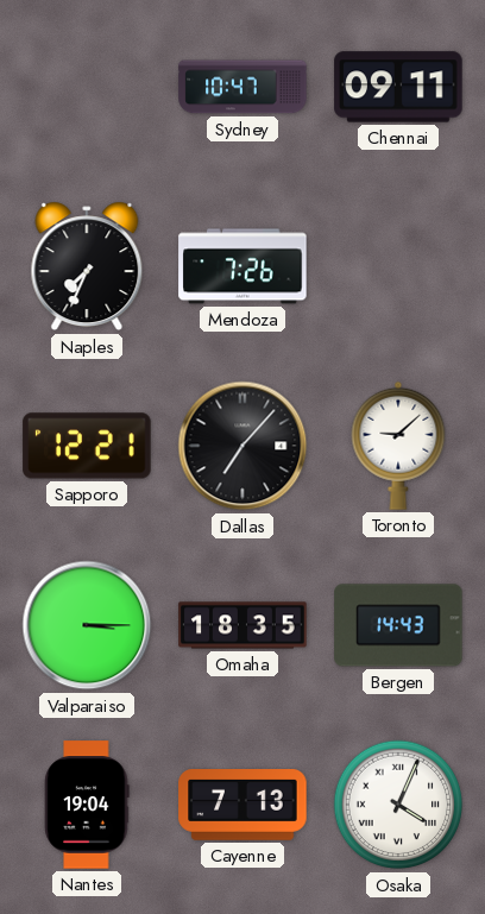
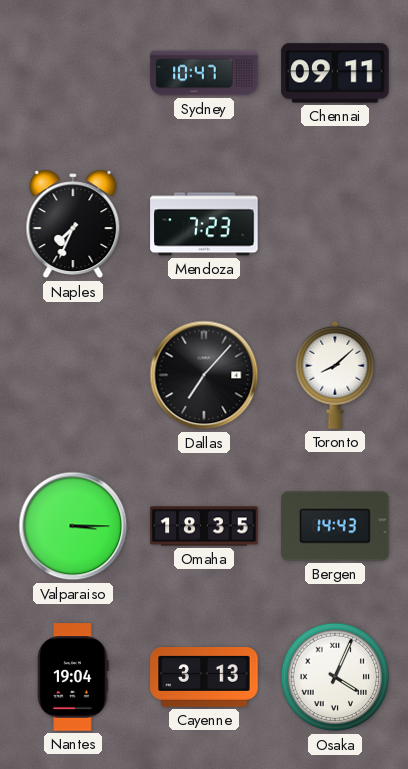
Mendoza: 7:26 -> 7:23
Sapporo: 12:21 -> none
Toronto: 9:08 -> 8:08
Cayenne: 7:13 -> 3:13
